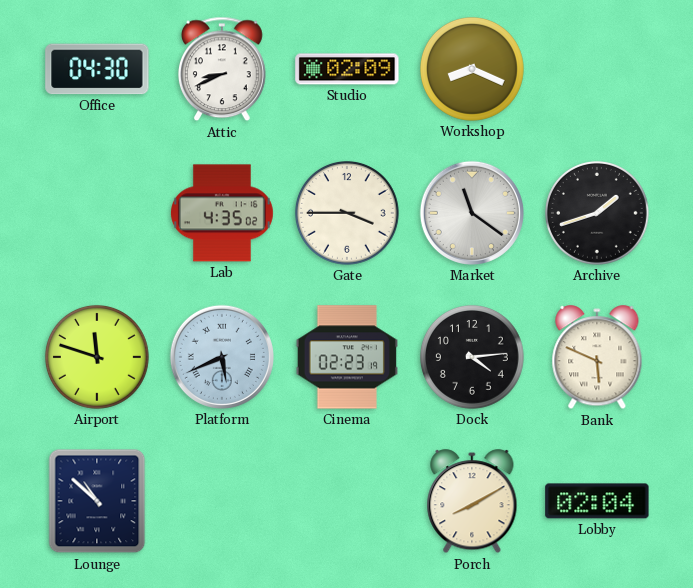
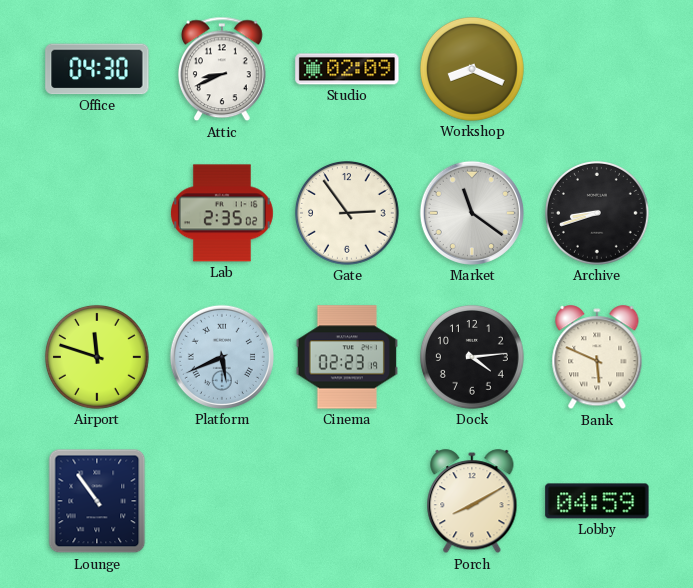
Lab: 4:35 -> 2:35
Gate: 3:45 -> 2:54
Archive: 1:42 -> 8:42
Lounge: 10:52 -> 10:54
Lobby: 02:04 -> 04:59
